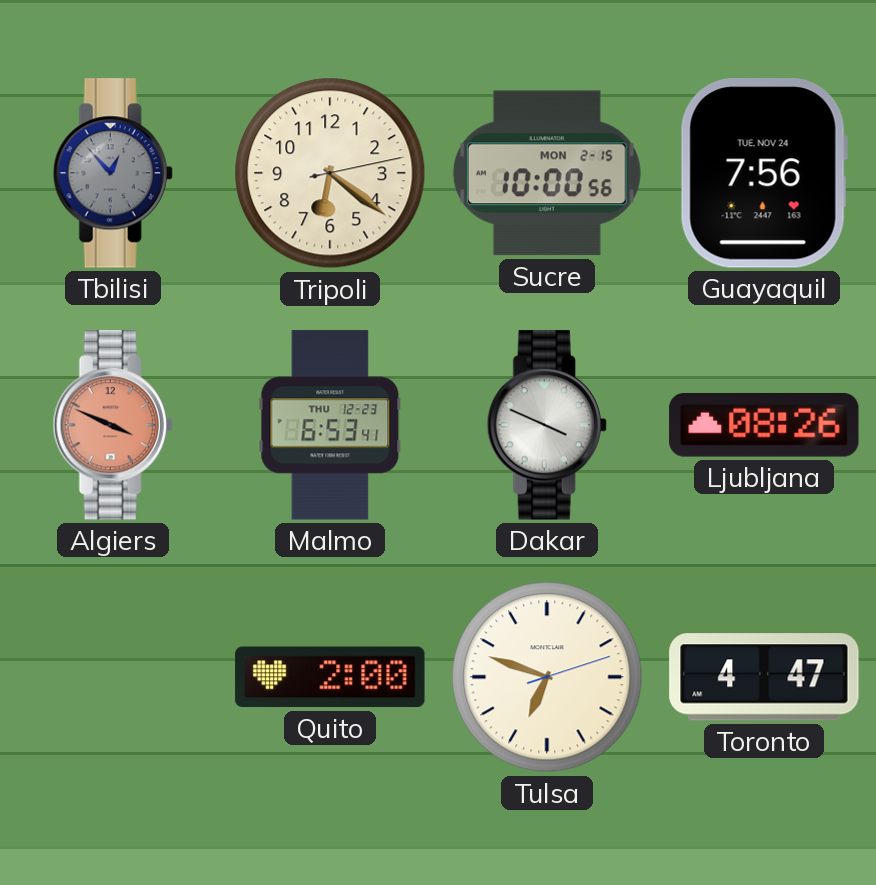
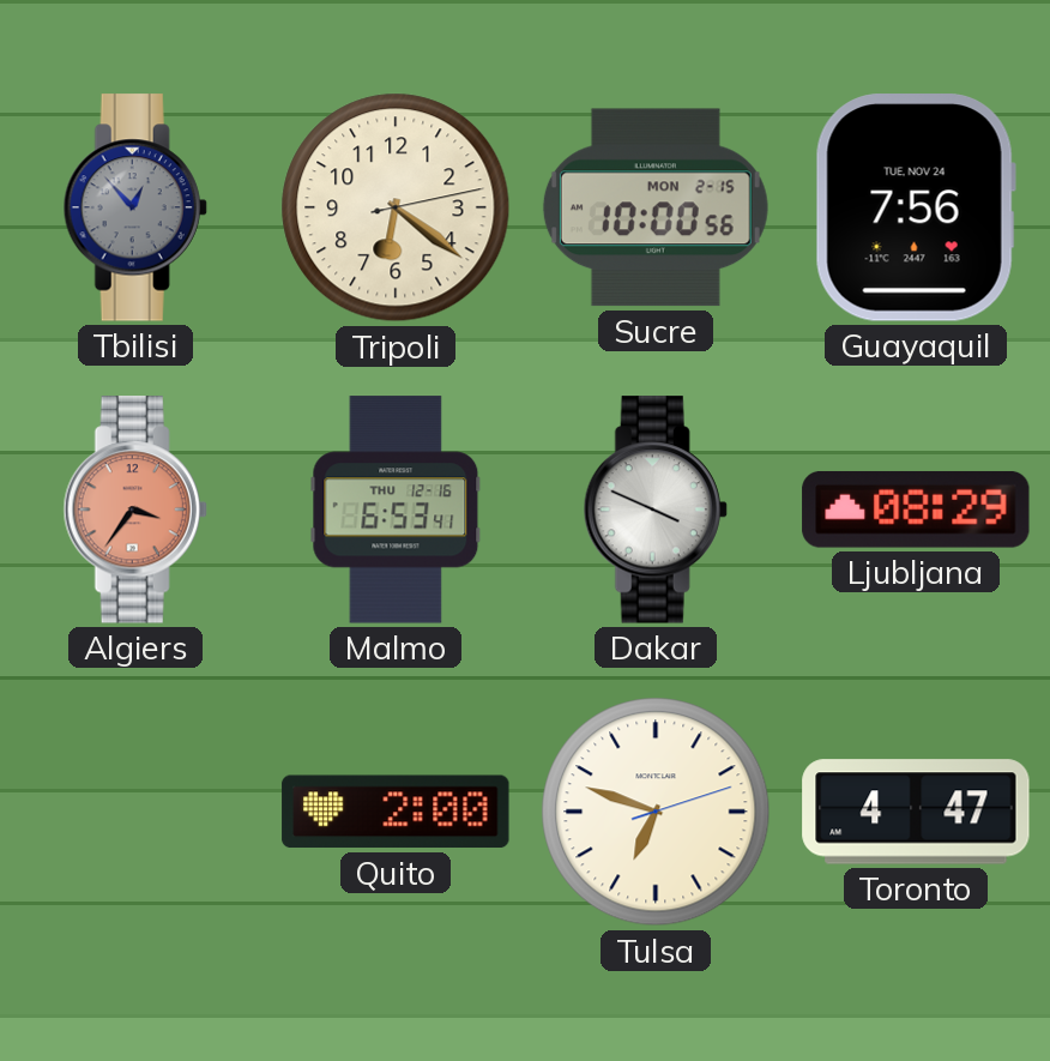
Algiers: 3:49 -> 3:36
Malmo date: THU 12-23 -> THU 12-16
Ljubljana: 08:26 -> 08:29
